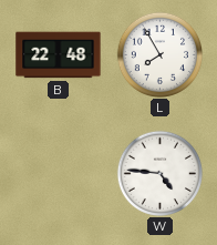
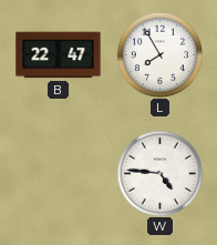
B: 22:48 -> 22:47
